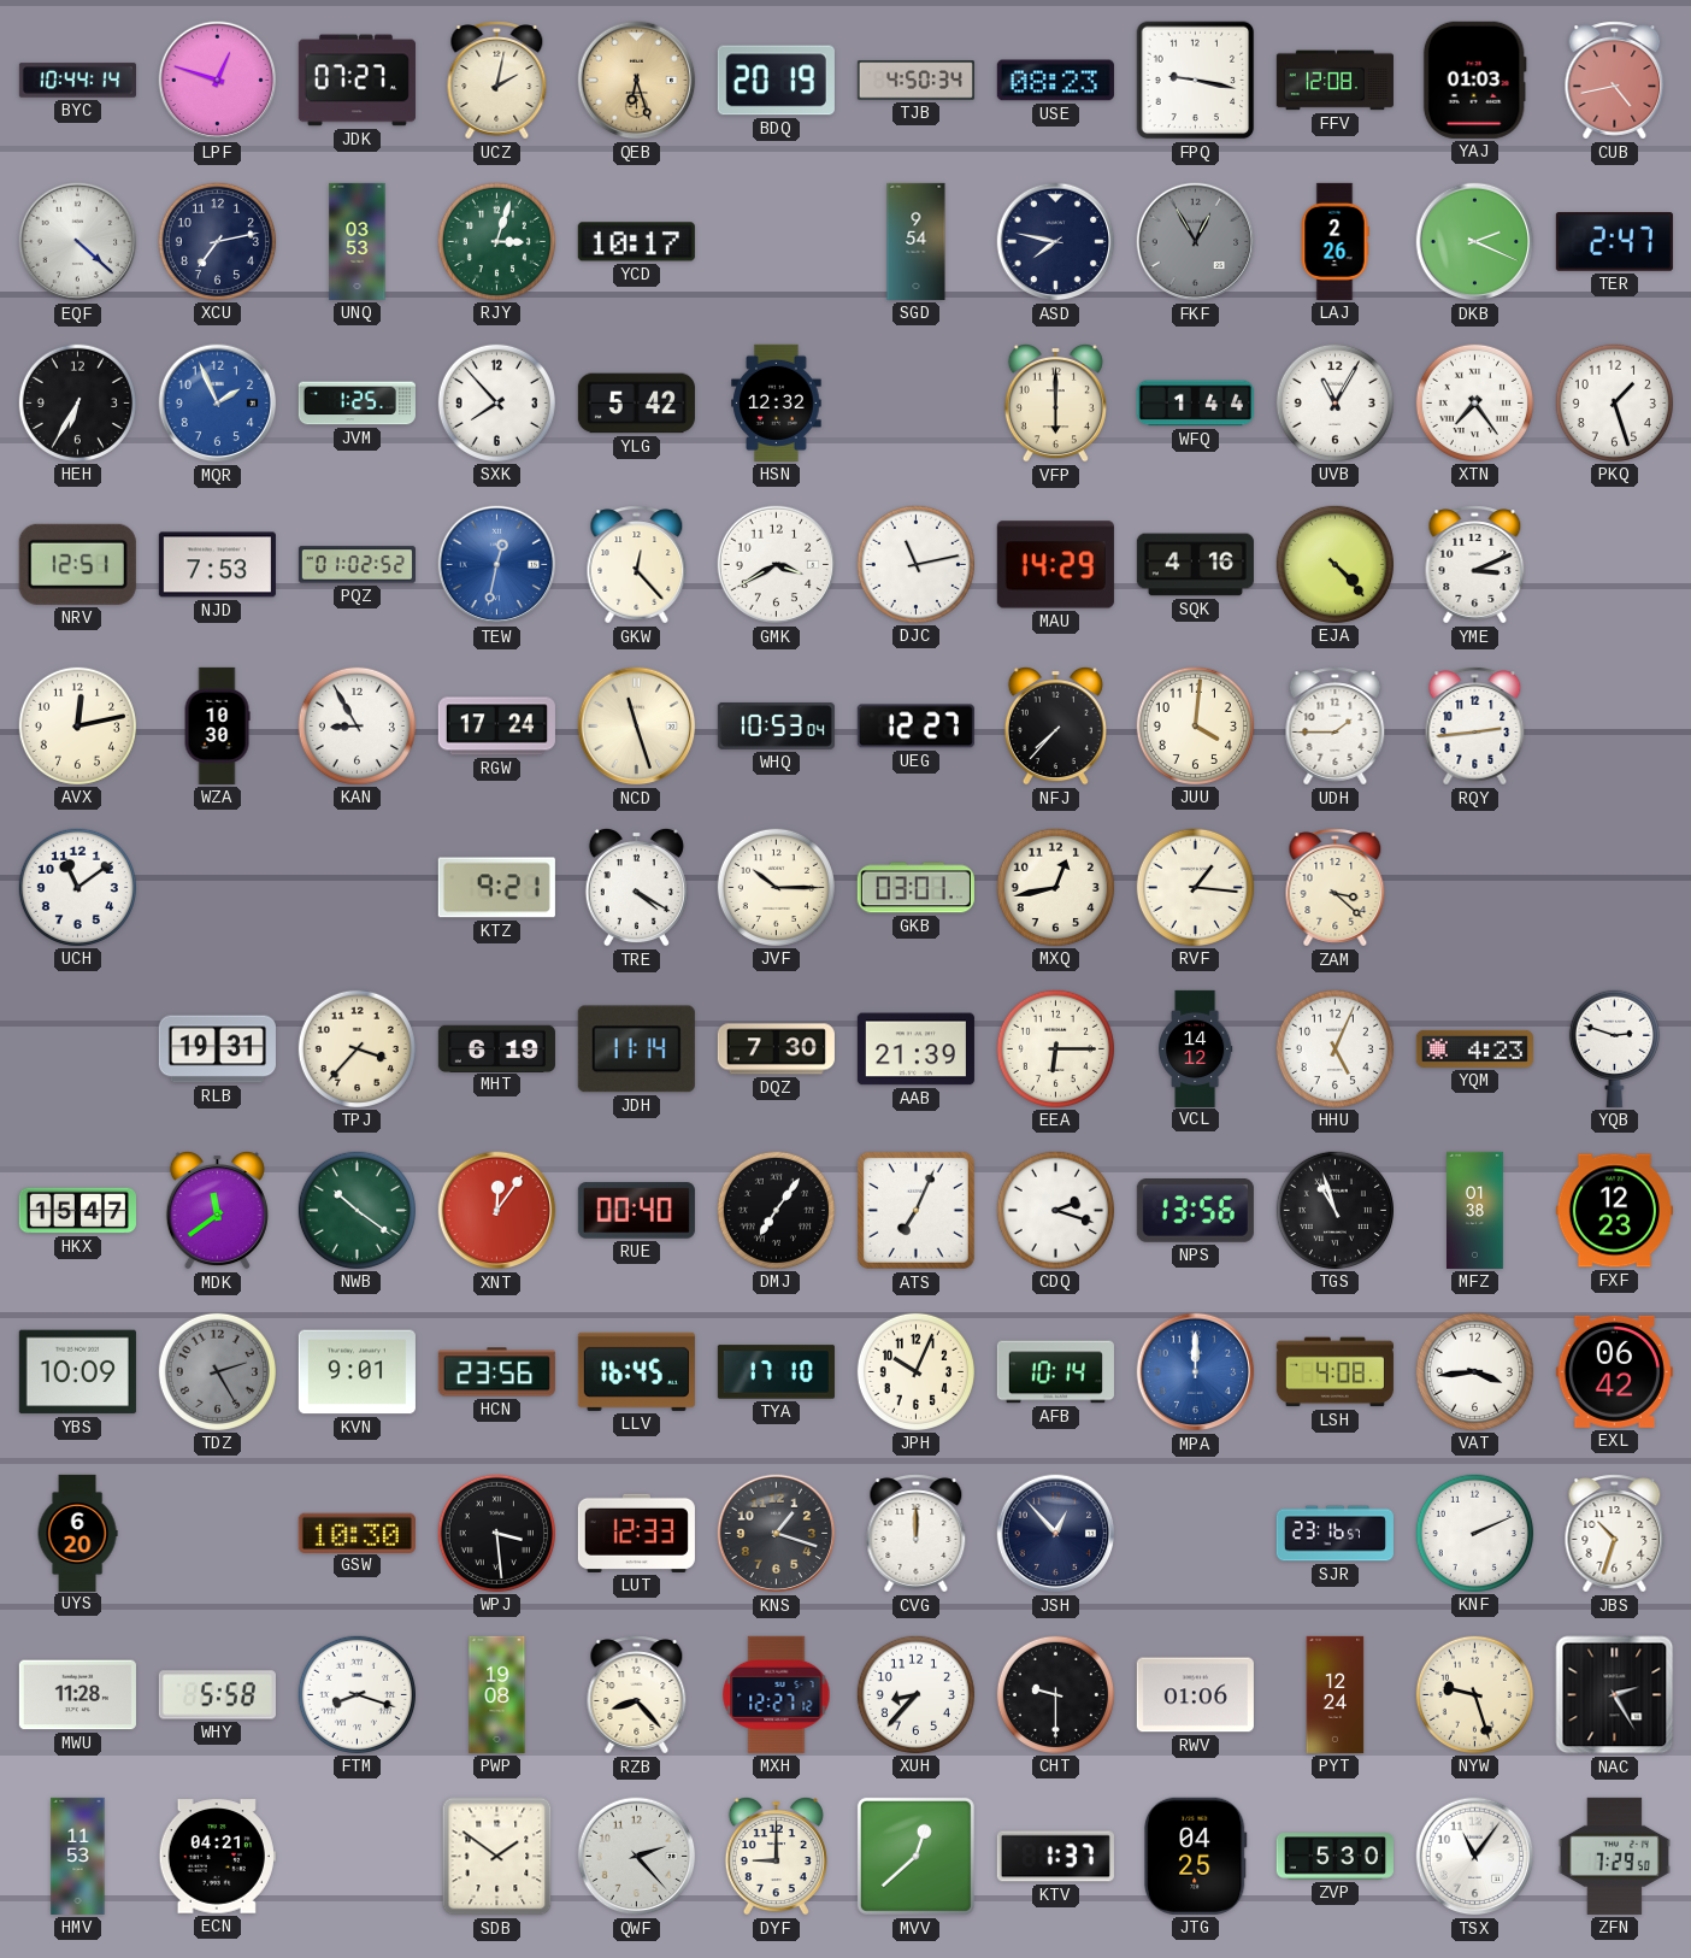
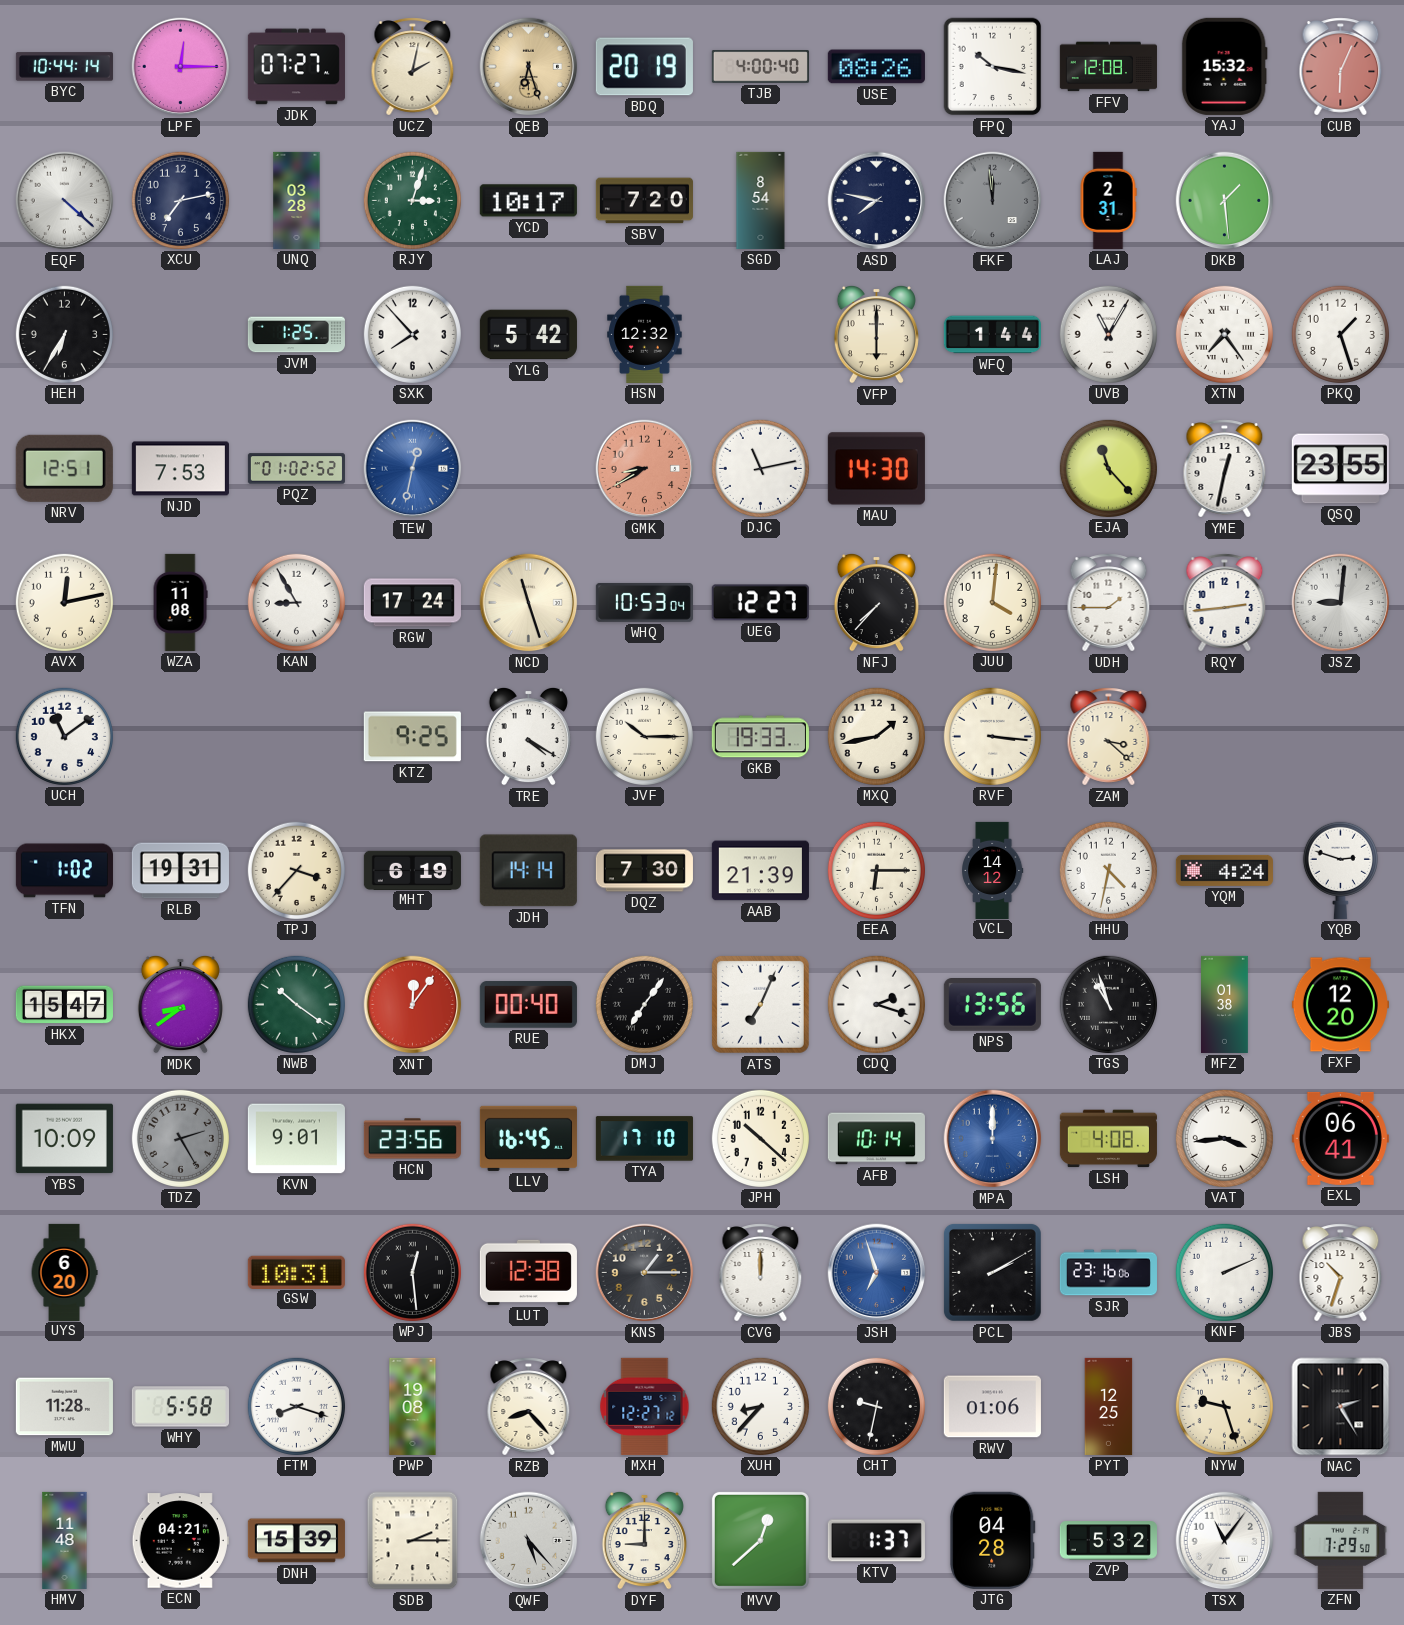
LPF: 12:48 -> 12:15
TJB: 4:50 -> 4:00
USE: 08:23 -> 08:26
FPQ: 9:17 -> 10:17
YAJ: 01:03 -> 15:32
CUB: 4:43 -> 6:04
UNQ: 03:53 -> 03:28
SBV: none -> 7:20
SGD: 9:54 -> 8:54
FKF: 12:55 -> 11:59
LAJ: 2:26 -> 2:31
DKB: 2:19 -> 1:29
TER: 2:47 -> none
MQR: 1:56 -> none
GKW: 12:23 -> none
GMK: 3:40 -> 8:40
GMK dial: white -> salmon
MAU: 14:29 -> 14:30
SQK: 4:16 -> none
EJA: 4:23 -> 11:23
YME: 3:11 -> 12:32
QSQ: none -> 23:55
WZA: 10:30 -> 11:08
JSZ: none -> 9:01
KTZ: 9:21 -> 9:25
GKB: 03:01 -> 19:33
MXQ: 12:43 -> 1:43
RVF: 1:16 -> 3:16
TFN: none -> 1:02
JDH: 11:14 -> 14:14
HHU: 5:04 -> 4:32
YQM: 4:23 -> 4:24
MDK: 11:39 -> 8:39
FXF: 12:23 -> 12:20
JPH: 10:04 -> 10:22
EXL: 06:42 -> 06:41
GSW: 10:30 -> 10:31
WPJ: 3:29 -> 12:29
LUT: 12:33 -> 12:38
KNS: 1:18 -> 1:15
JSH: 12:53 -> 6:57
JSH dial: navy -> blue
PCL: none -> 2:10
SJR: 23:16:57 -> 23:16:06
CHT: 9:30 -> 9:32
PYT: 12:24 -> 12:25
HMV: 11:53 -> 11:48
DNH: none -> 15:39
SDB: 1:51 -> 2:15
QWF: 2:23 -> 5:23
JTG: 04:25 -> 04:28
ZVP: 5:30 -> 5:32
